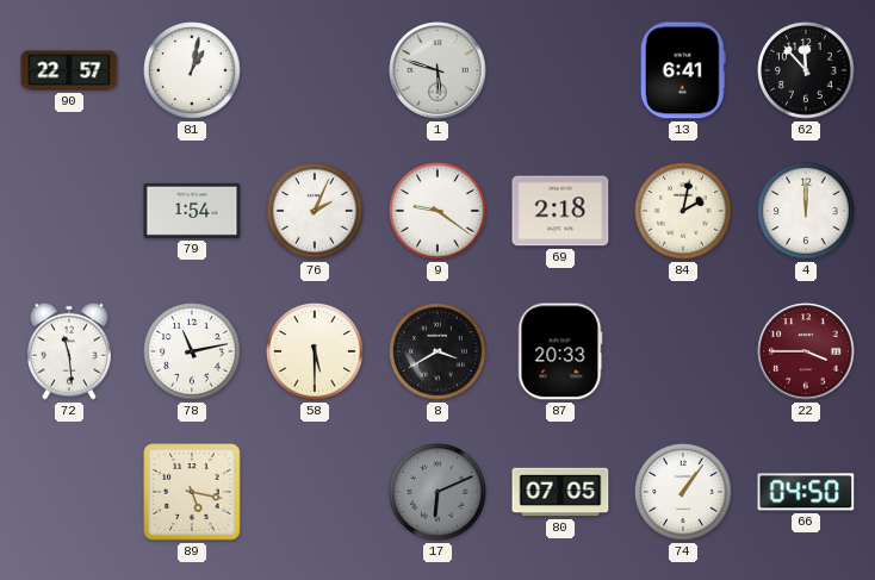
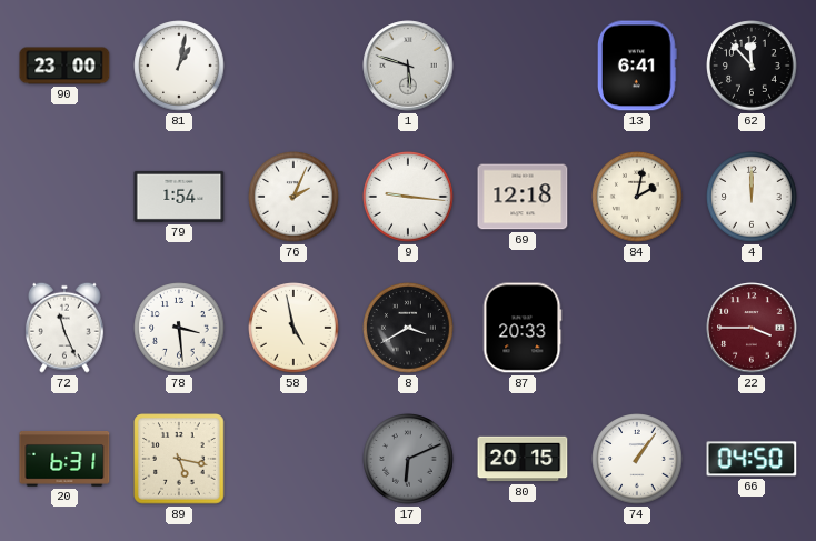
90: 22:57 -> 23:00
9: 9:21 -> 9:16
69: 2:18 -> 12:18
72: 11:29 -> 11:26
78: 11:13 -> 3:29
58: 5:30 -> 4:58
20: none -> 6:31
80: 07:05 -> 20:15
